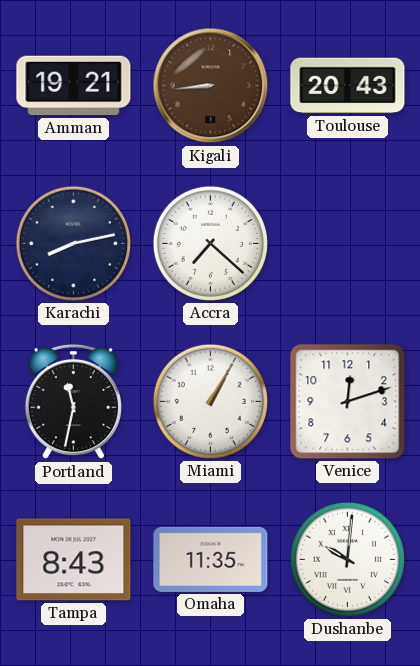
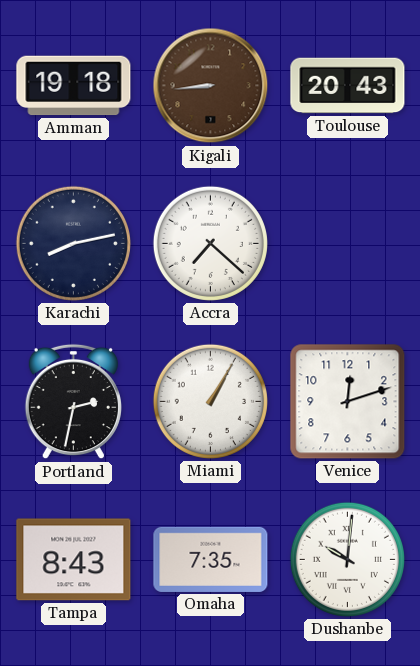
Amman: 19:21 -> 19:18
Portland: 11:32 -> 2:32
Omaha: 11:35 -> 7:35
